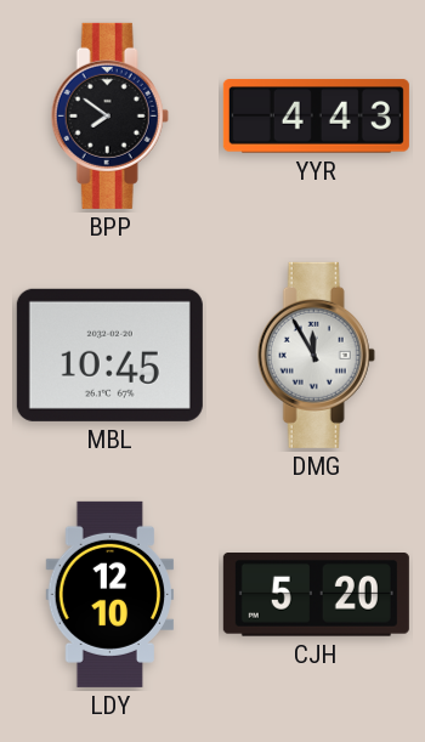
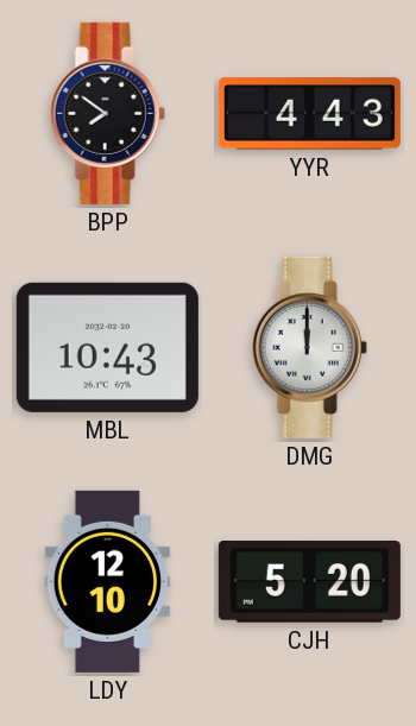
MBL: 10:45 -> 10:43
DMG: 11:55 -> 12:00
